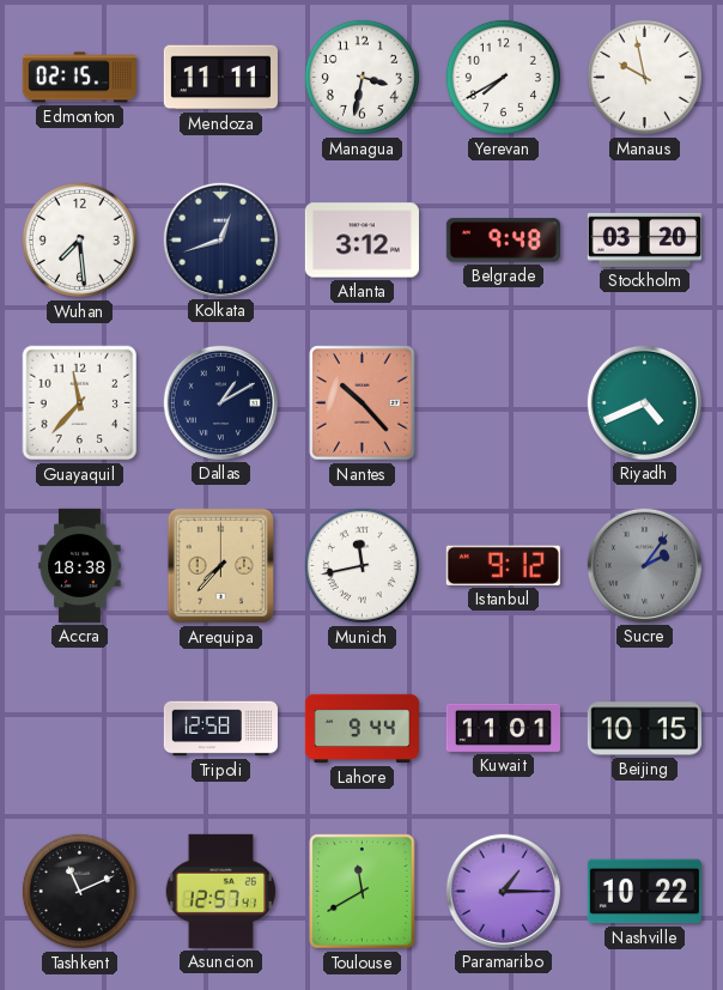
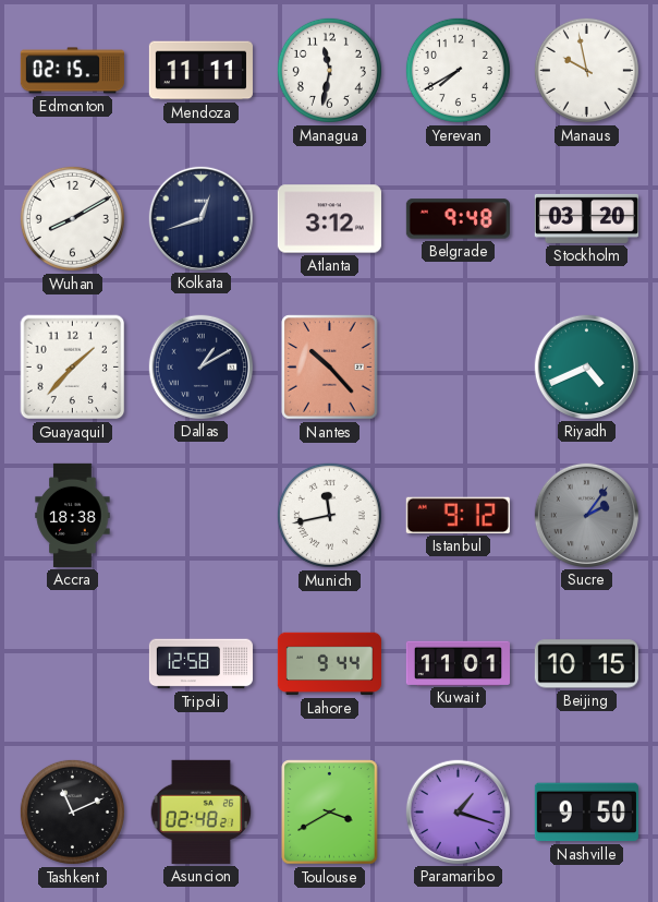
Managua: 3:32 -> 11:32
Wuhan: 7:29 -> 8:10
Guayaquil: 11:37 -> 1:37
Arequipa: 7:37 -> none
Asuncion: 12:57 -> 02:48
Toulouse: 11:40 -> 3:40
Paramaribo: 1:15 -> 1:18
Nashville: 10:22 -> 9:50
